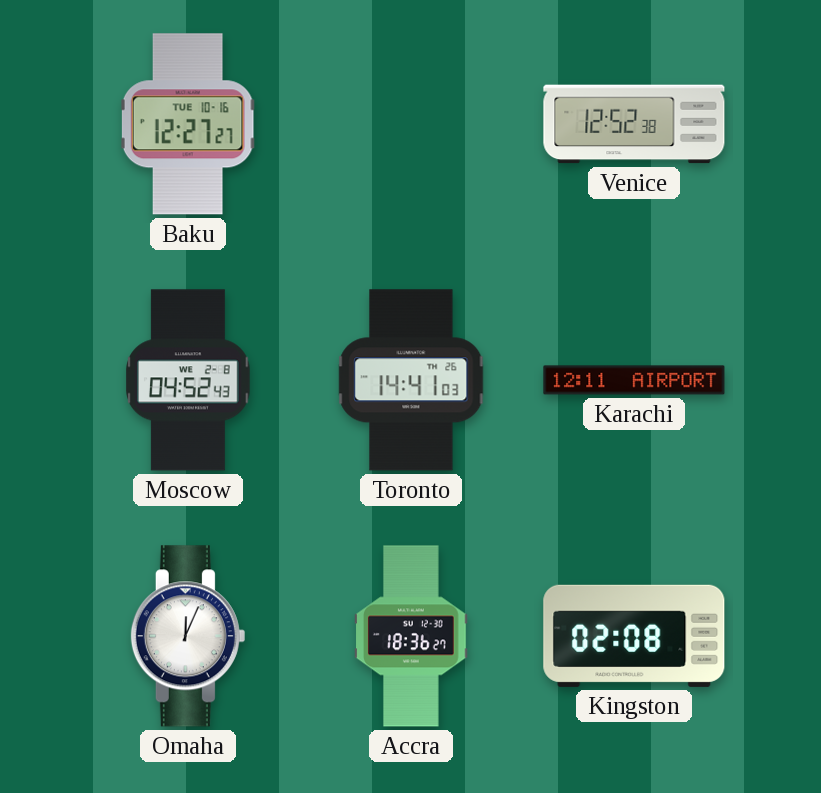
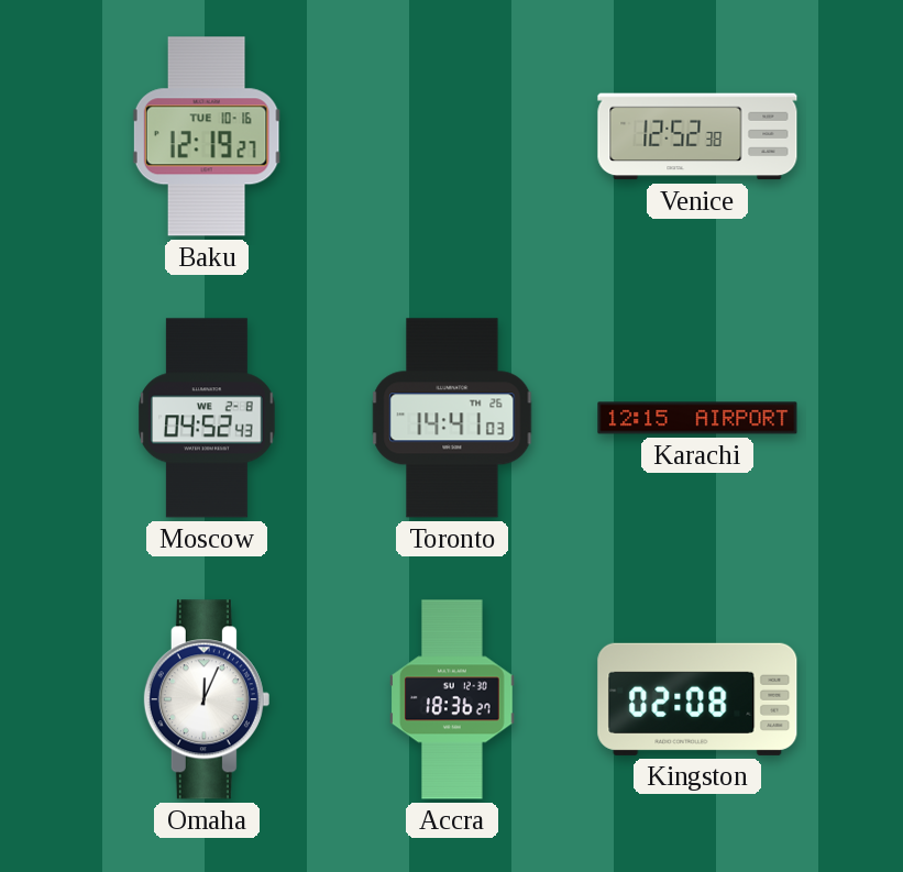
Baku: 12:27 -> 12:19
Karachi: 12:11 -> 12:15
